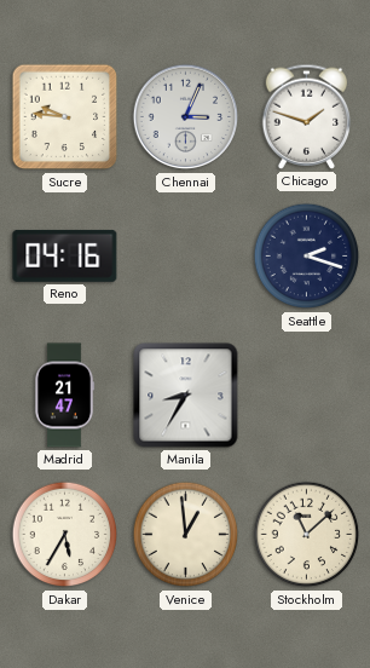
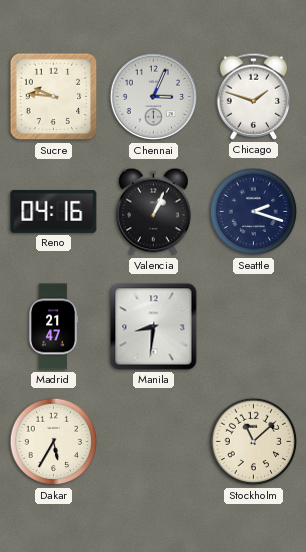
Valencia: none -> 1:04
Manila: 8:35 -> 8:31
Venice: 12:59 -> none
